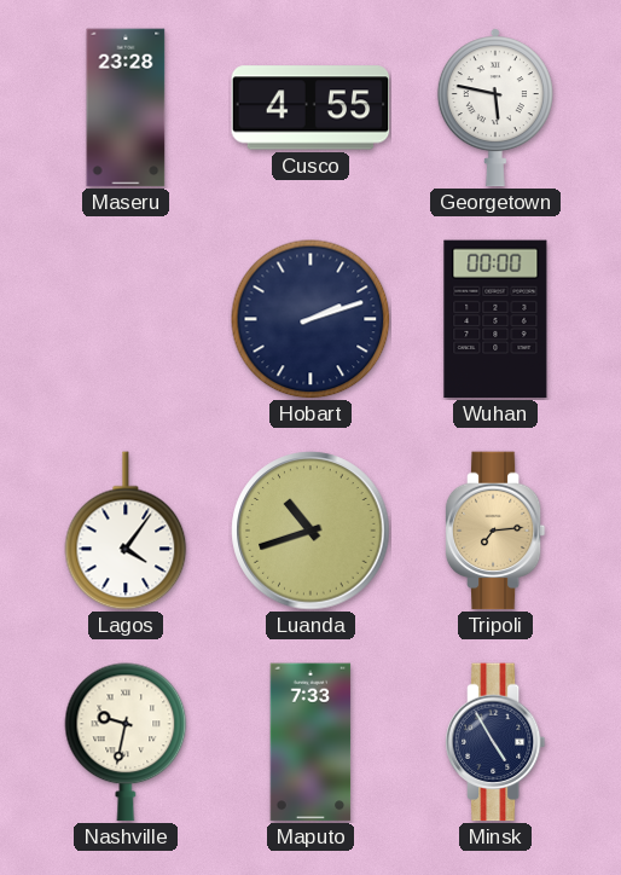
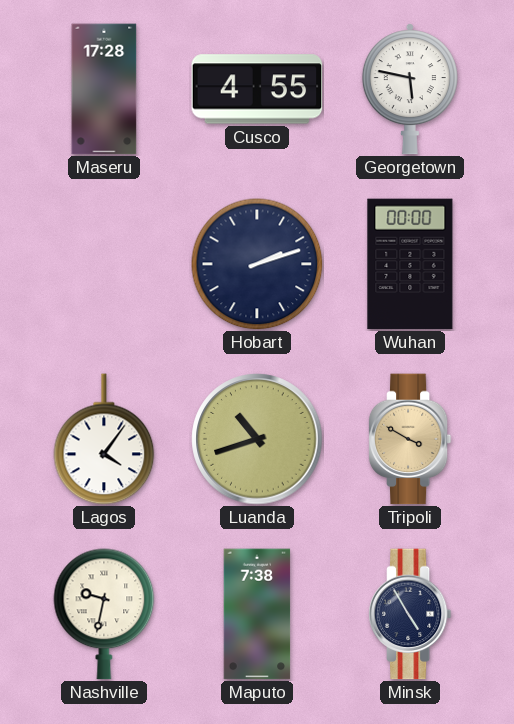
Maseru: 23:28 -> 17:28
Tripoli: 7:14 -> 3:50
Maputo: 7:33 -> 7:38
